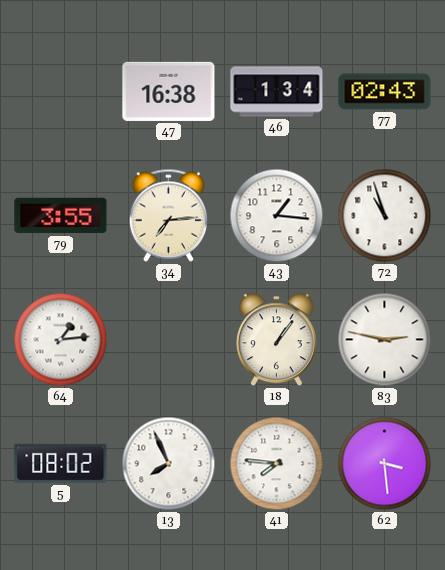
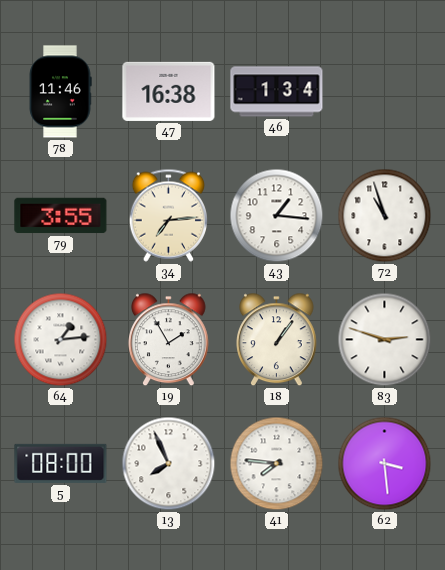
78: none -> 11:46
77: 02:43 -> none
19: none -> 1:55
83: 2:47 -> 2:48
5: 08:02 -> 08:00
